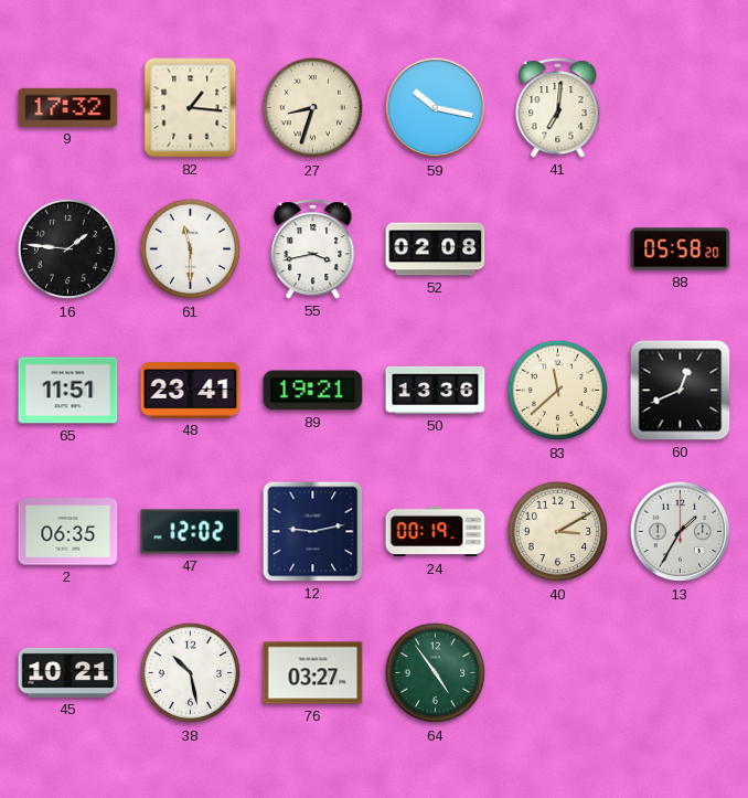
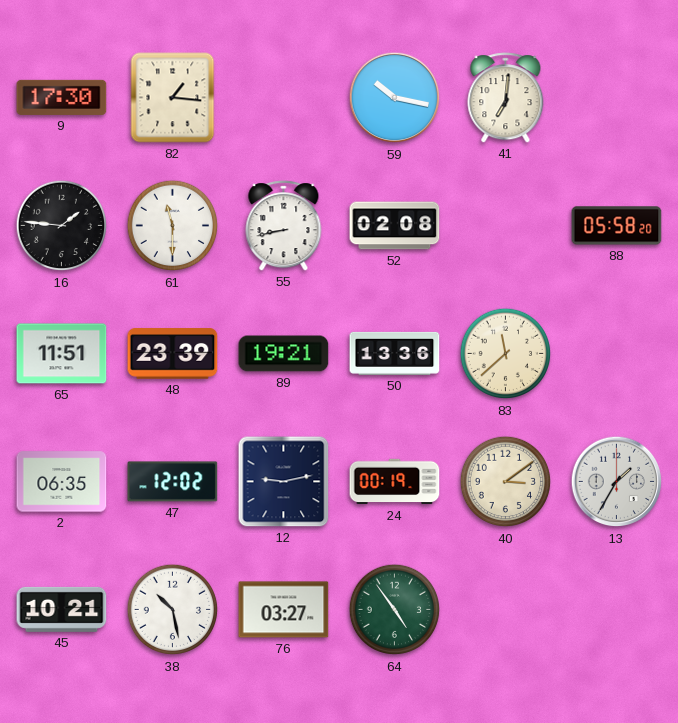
9: 17:32 -> 17:30
27: 8:33 -> none
55: 3:43 -> 8:43
48: 23:41 -> 23:39
60: 12:41 -> none
40: 3:10 -> 3:09
